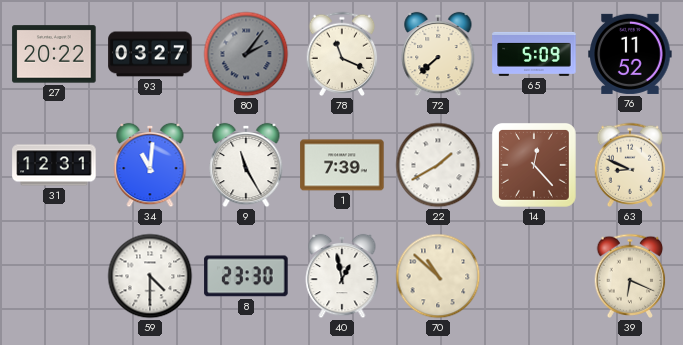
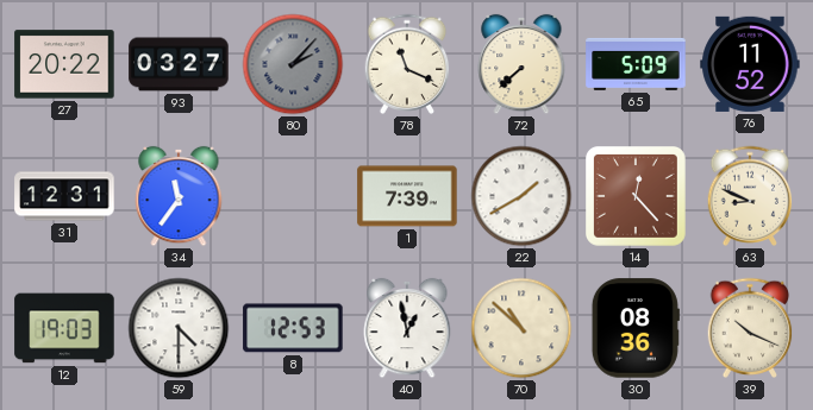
80: 2:06 -> 2:07
34: 11:01 -> 11:36
9: 11:25 -> none
12: none -> 19:03
8: 23:30 -> 12:53
30: none -> 08:36
39: 6:19 -> 10:19
